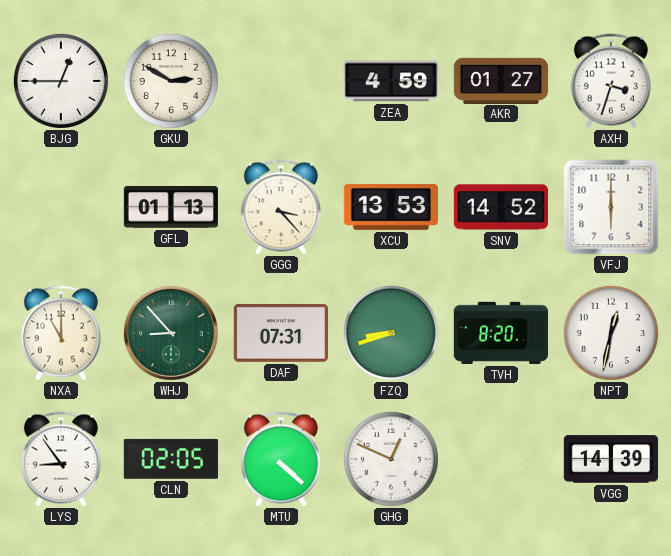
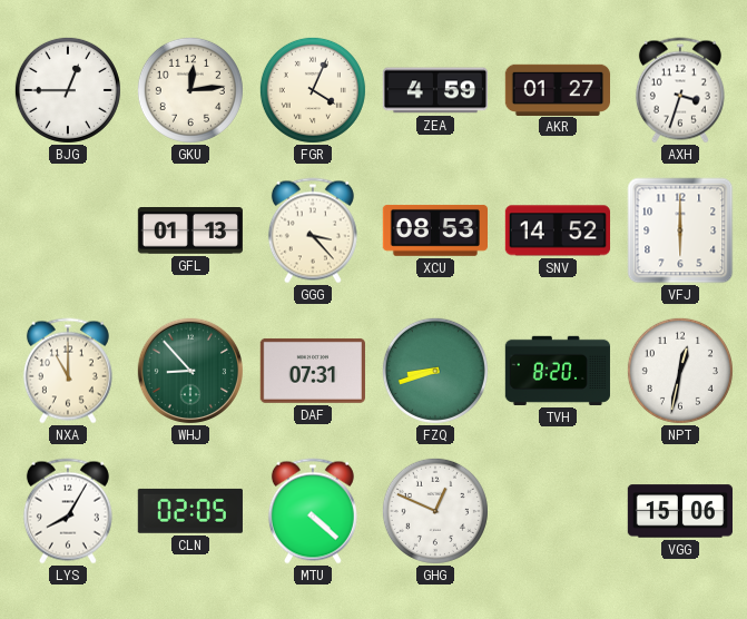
GKU: 2:50 -> 12:14
FGR: none -> 4:04
XCU: 13:53 -> 08:53
LYS: 8:54 -> 8:05
VGG: 14:39 -> 15:06
